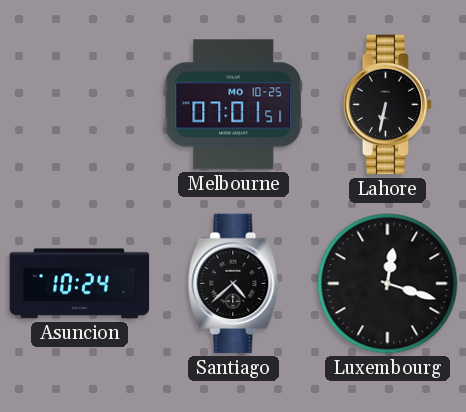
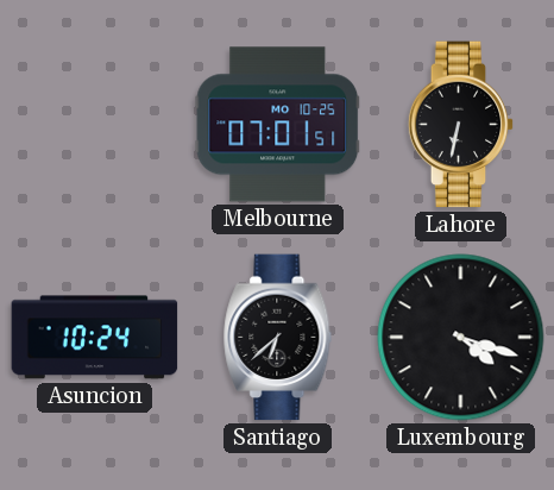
Santiago: 4:38 -> 6:38
Luxembourg: 12:18 -> 4:18
